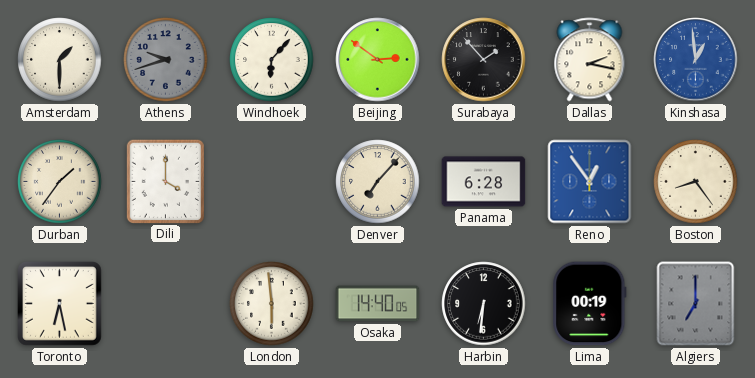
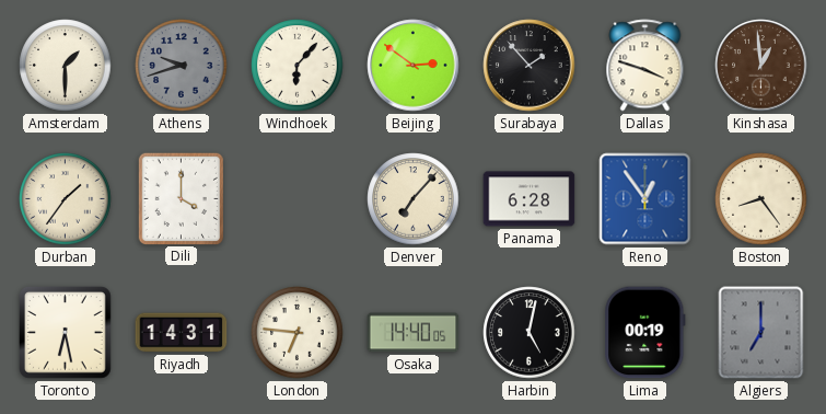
Dallas: 2:17 -> 3:48
Kinshasa dial: blue -> brown
Riyadh: none -> 14:31
London: 5:59 -> 6:46
Harbin: 6:31 -> 5:02
